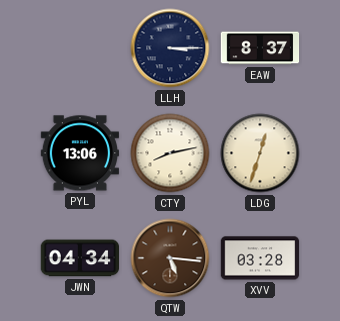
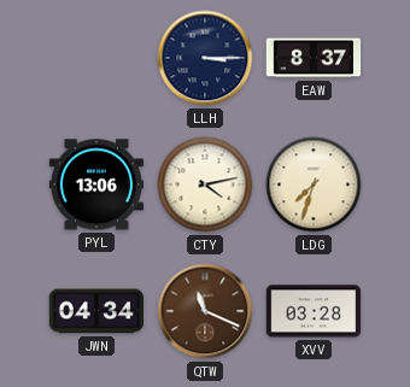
CTY: 8:13 -> 4:13
LDG: 12:33 -> 7:33
QTW: 5:16 -> 11:19
